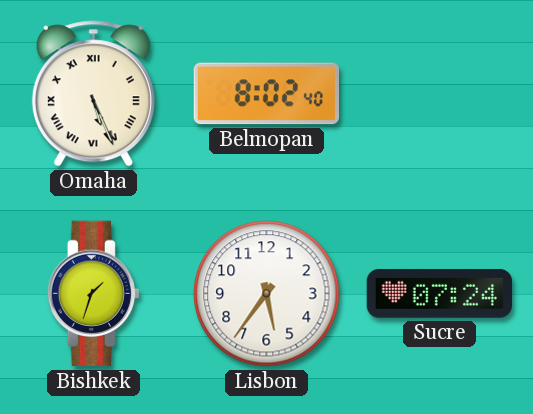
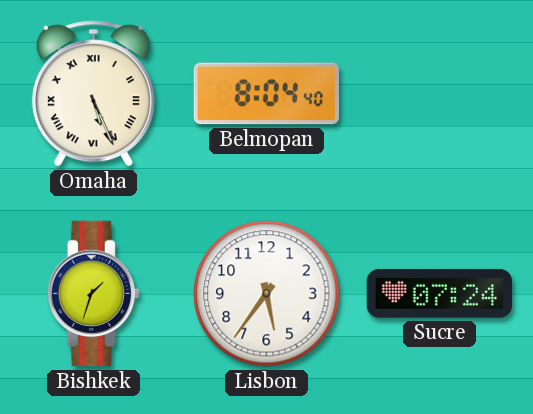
Belmopan: 8:02 -> 8:04
